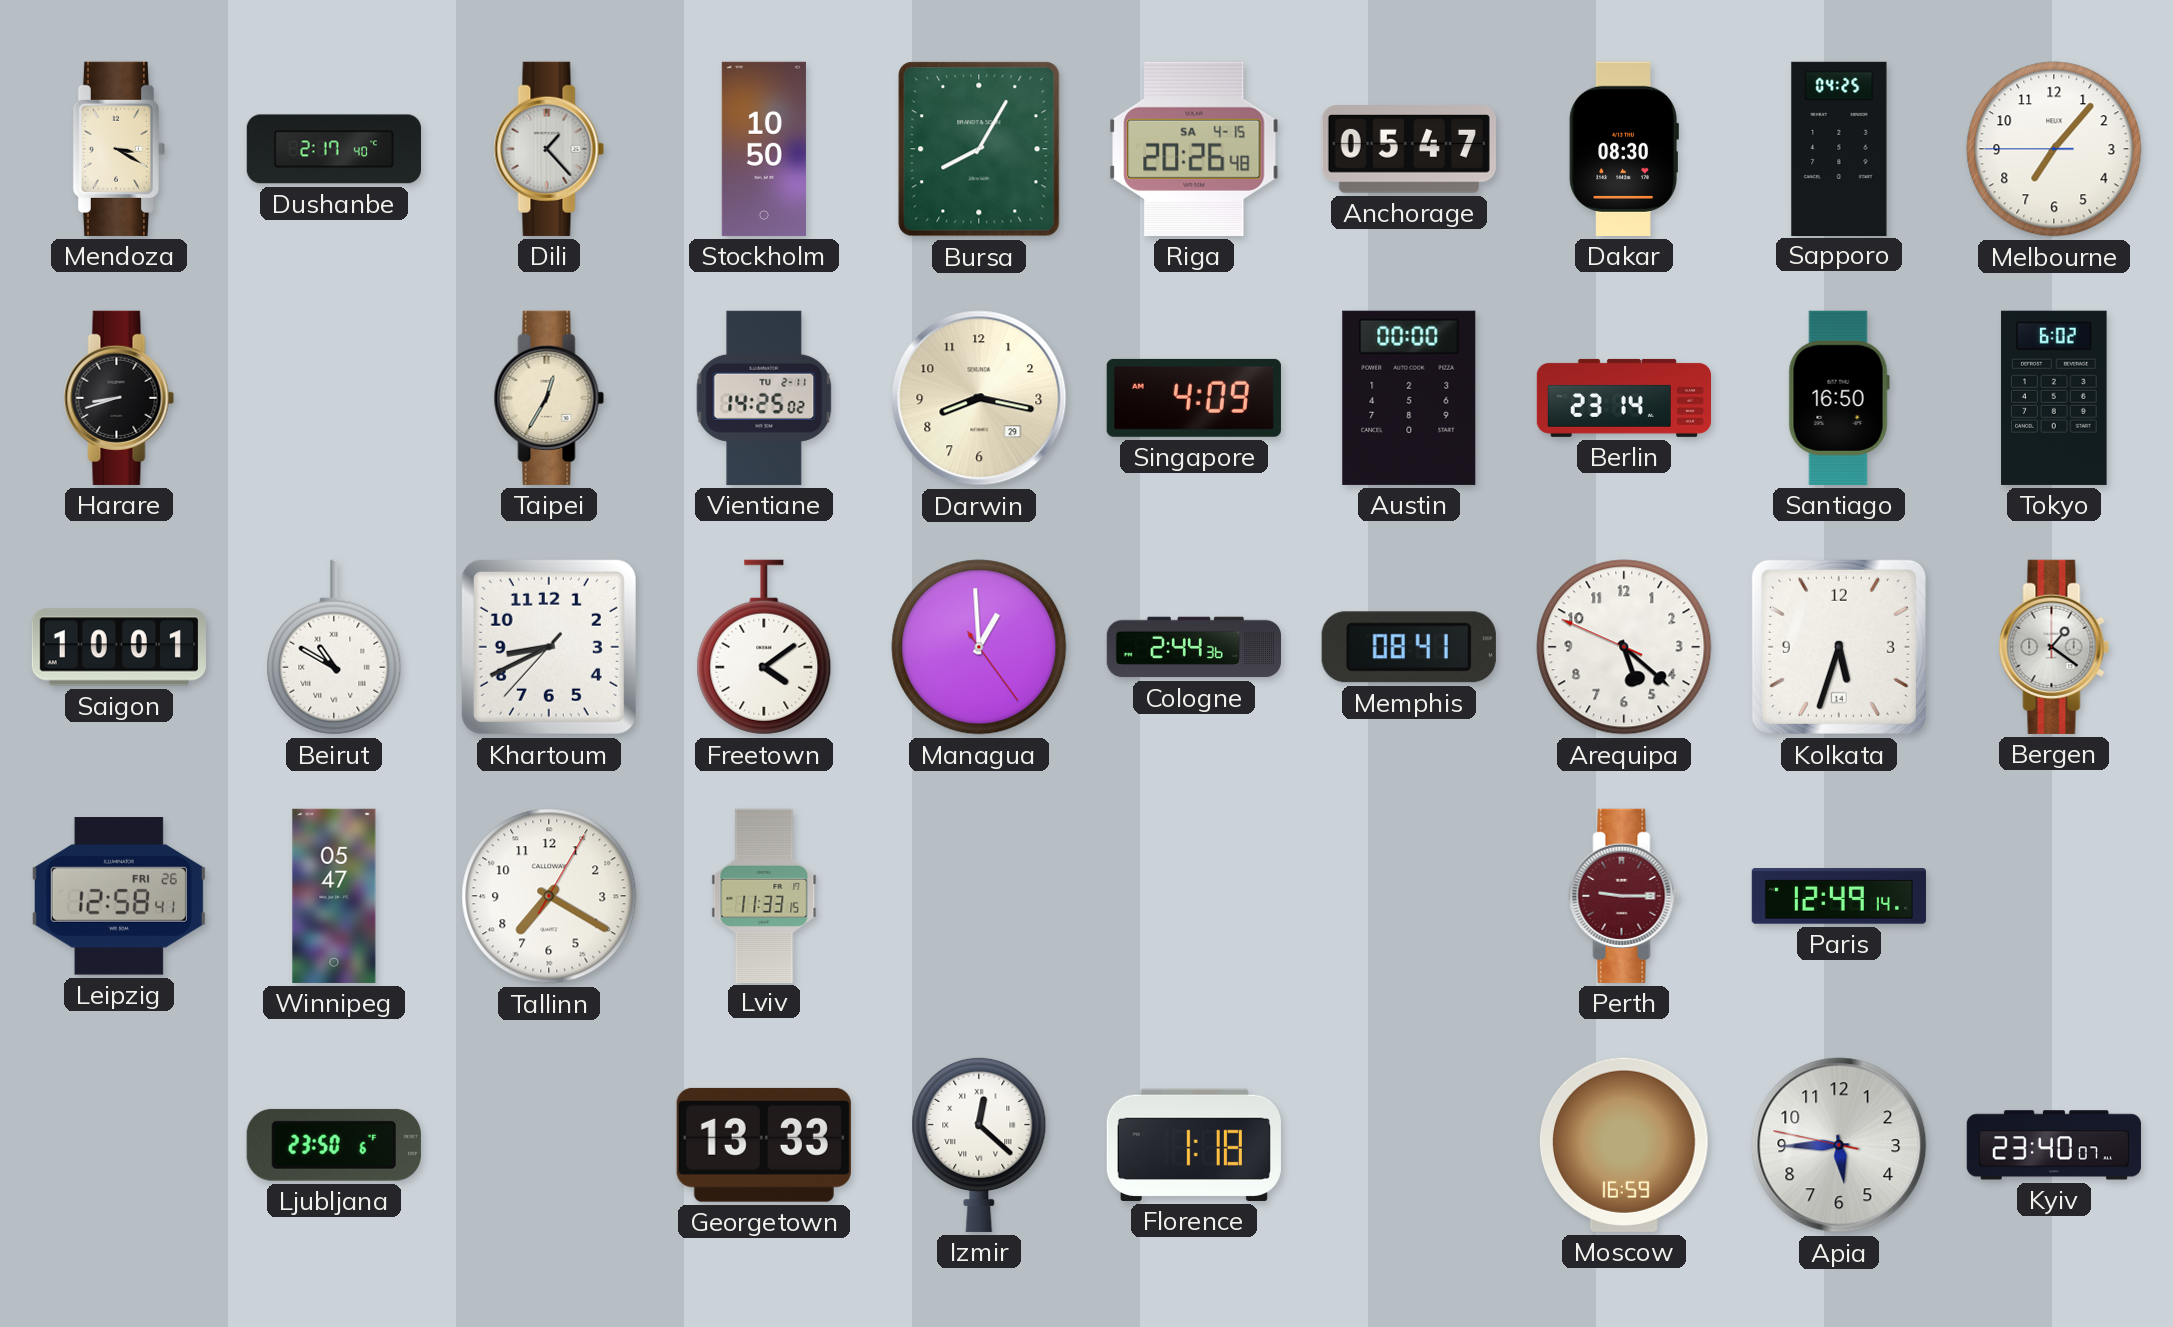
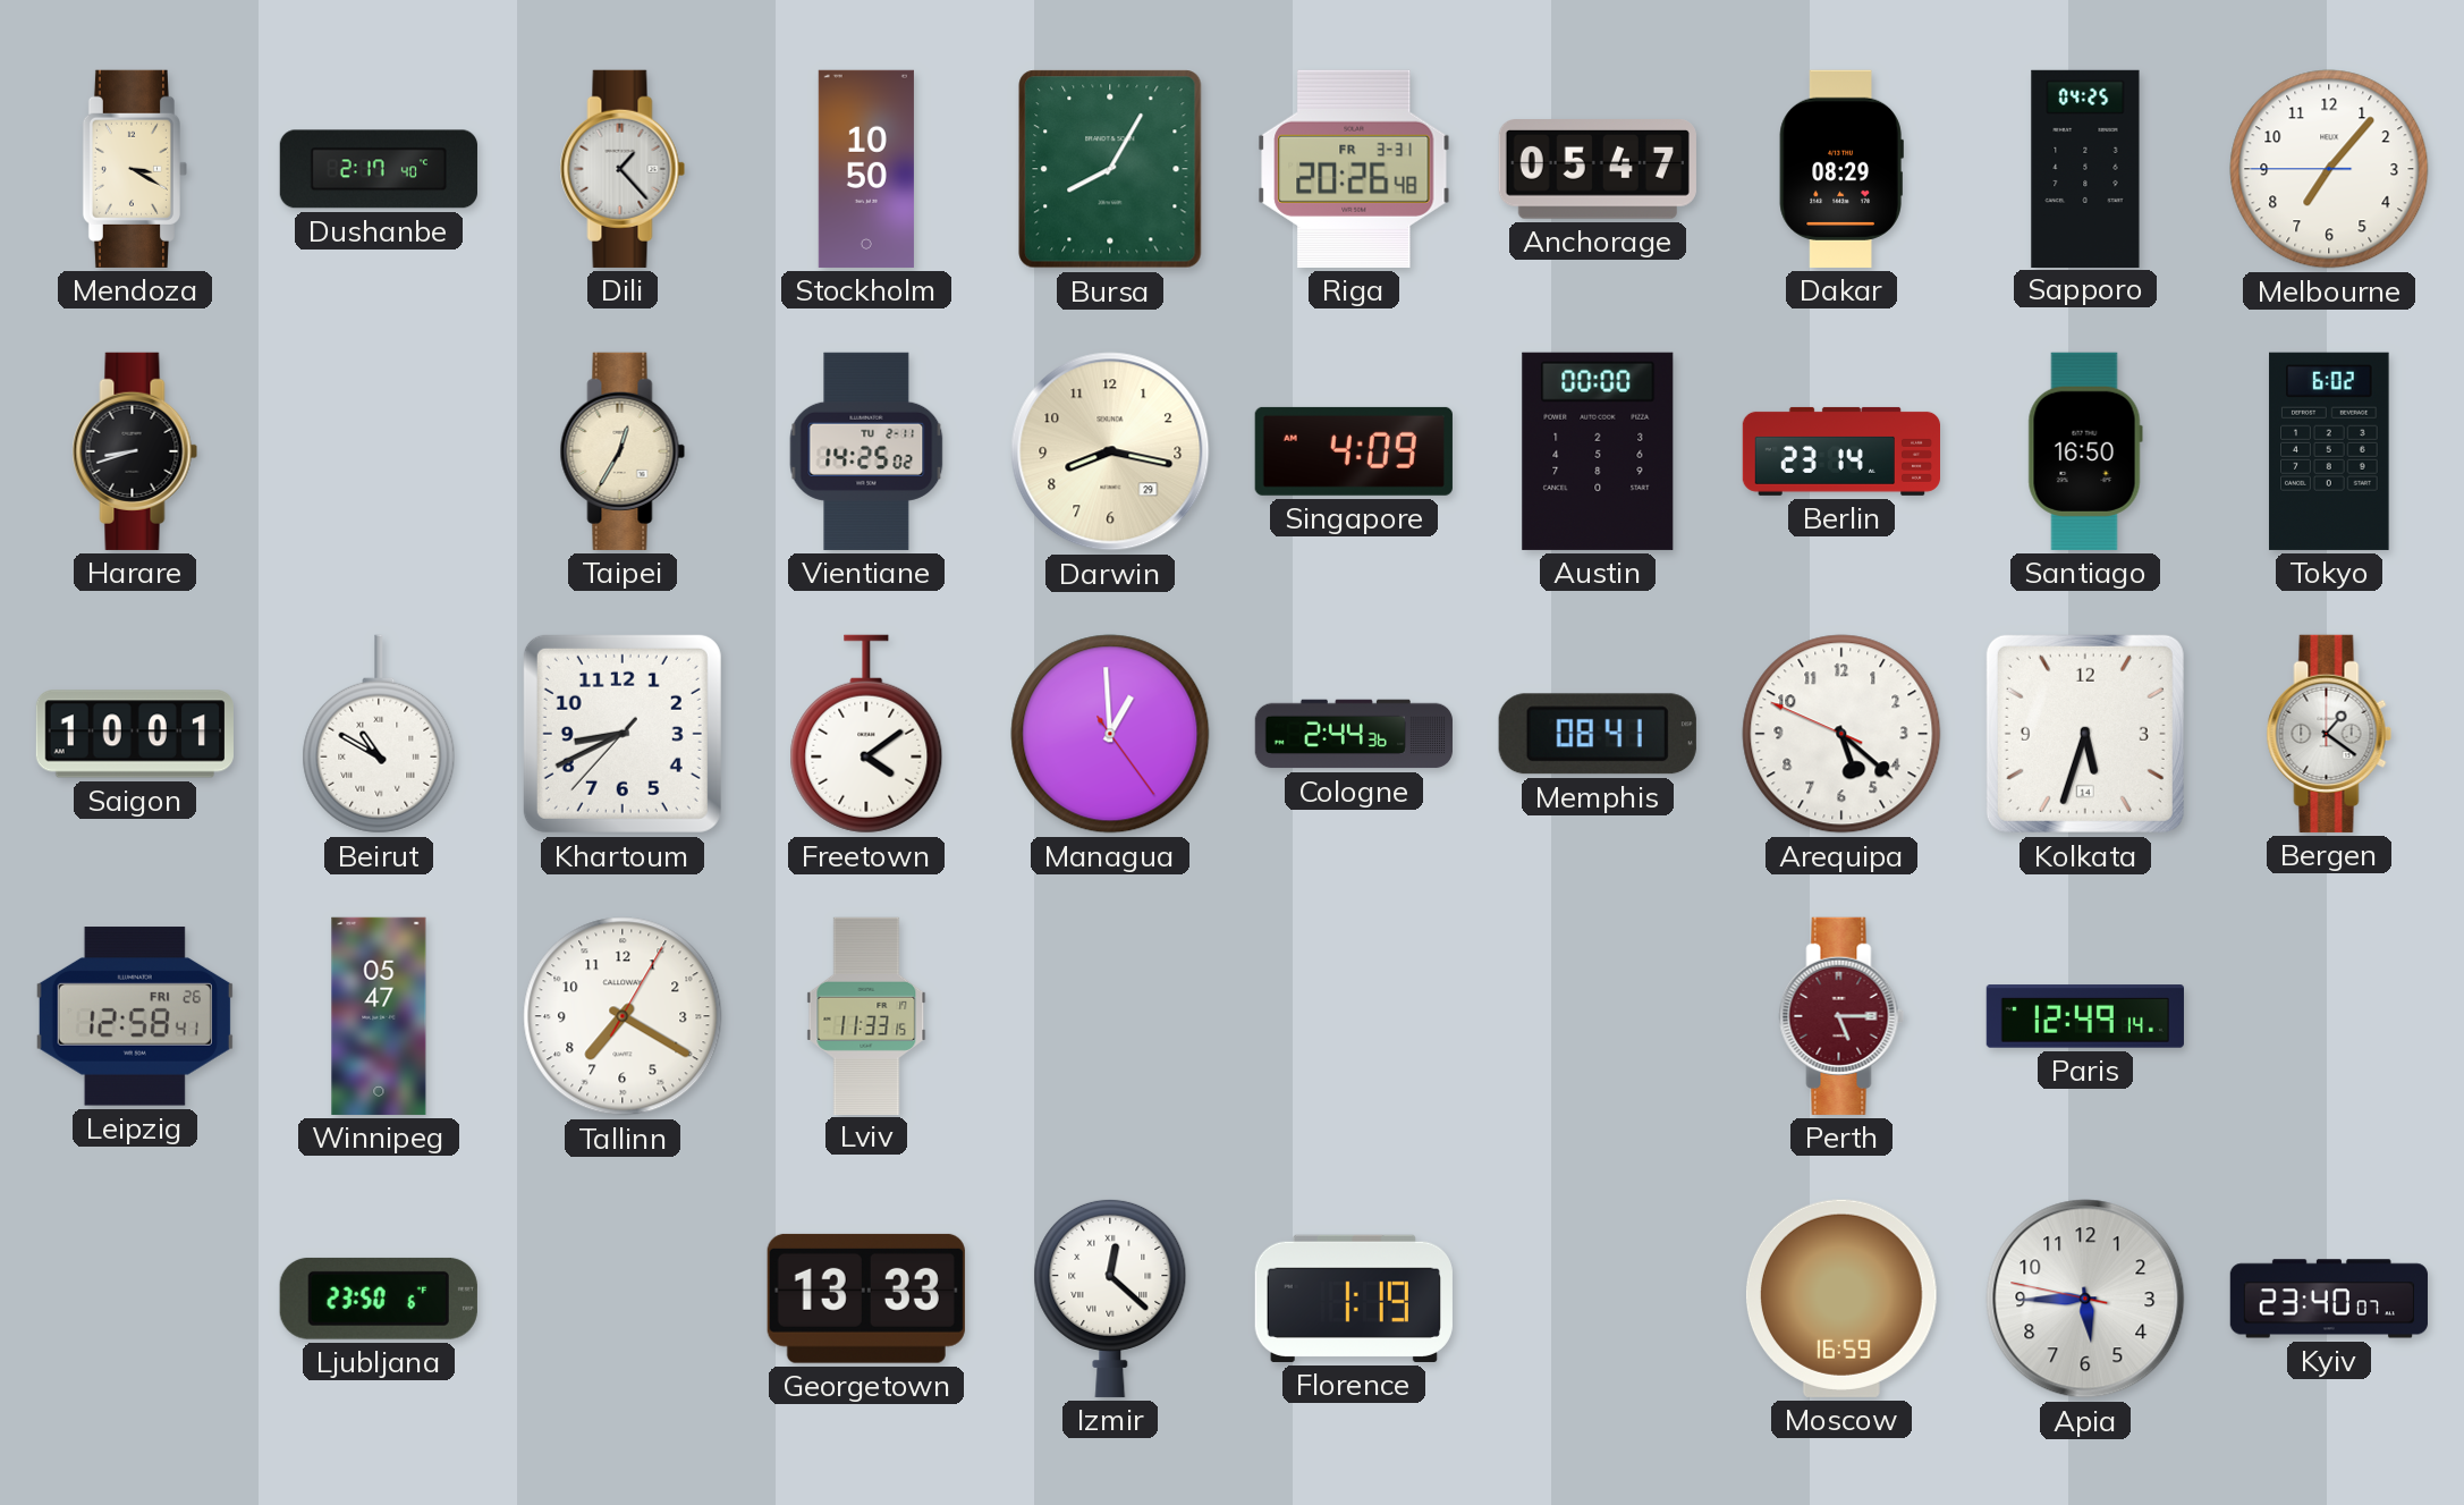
Riga date: SA 4-15 -> FR 3-31
Dakar: 08:30 -> 08:29
Perth: 9:15 -> 5:15
Florence: 1:18 -> 1:19
